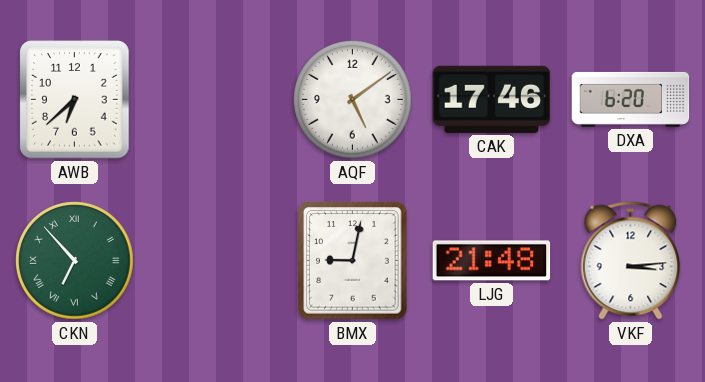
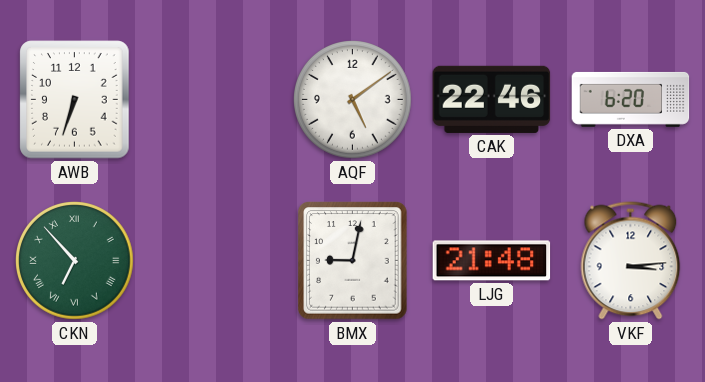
AWB: 6:38 -> 6:33
CAK: 17:46 -> 22:46
